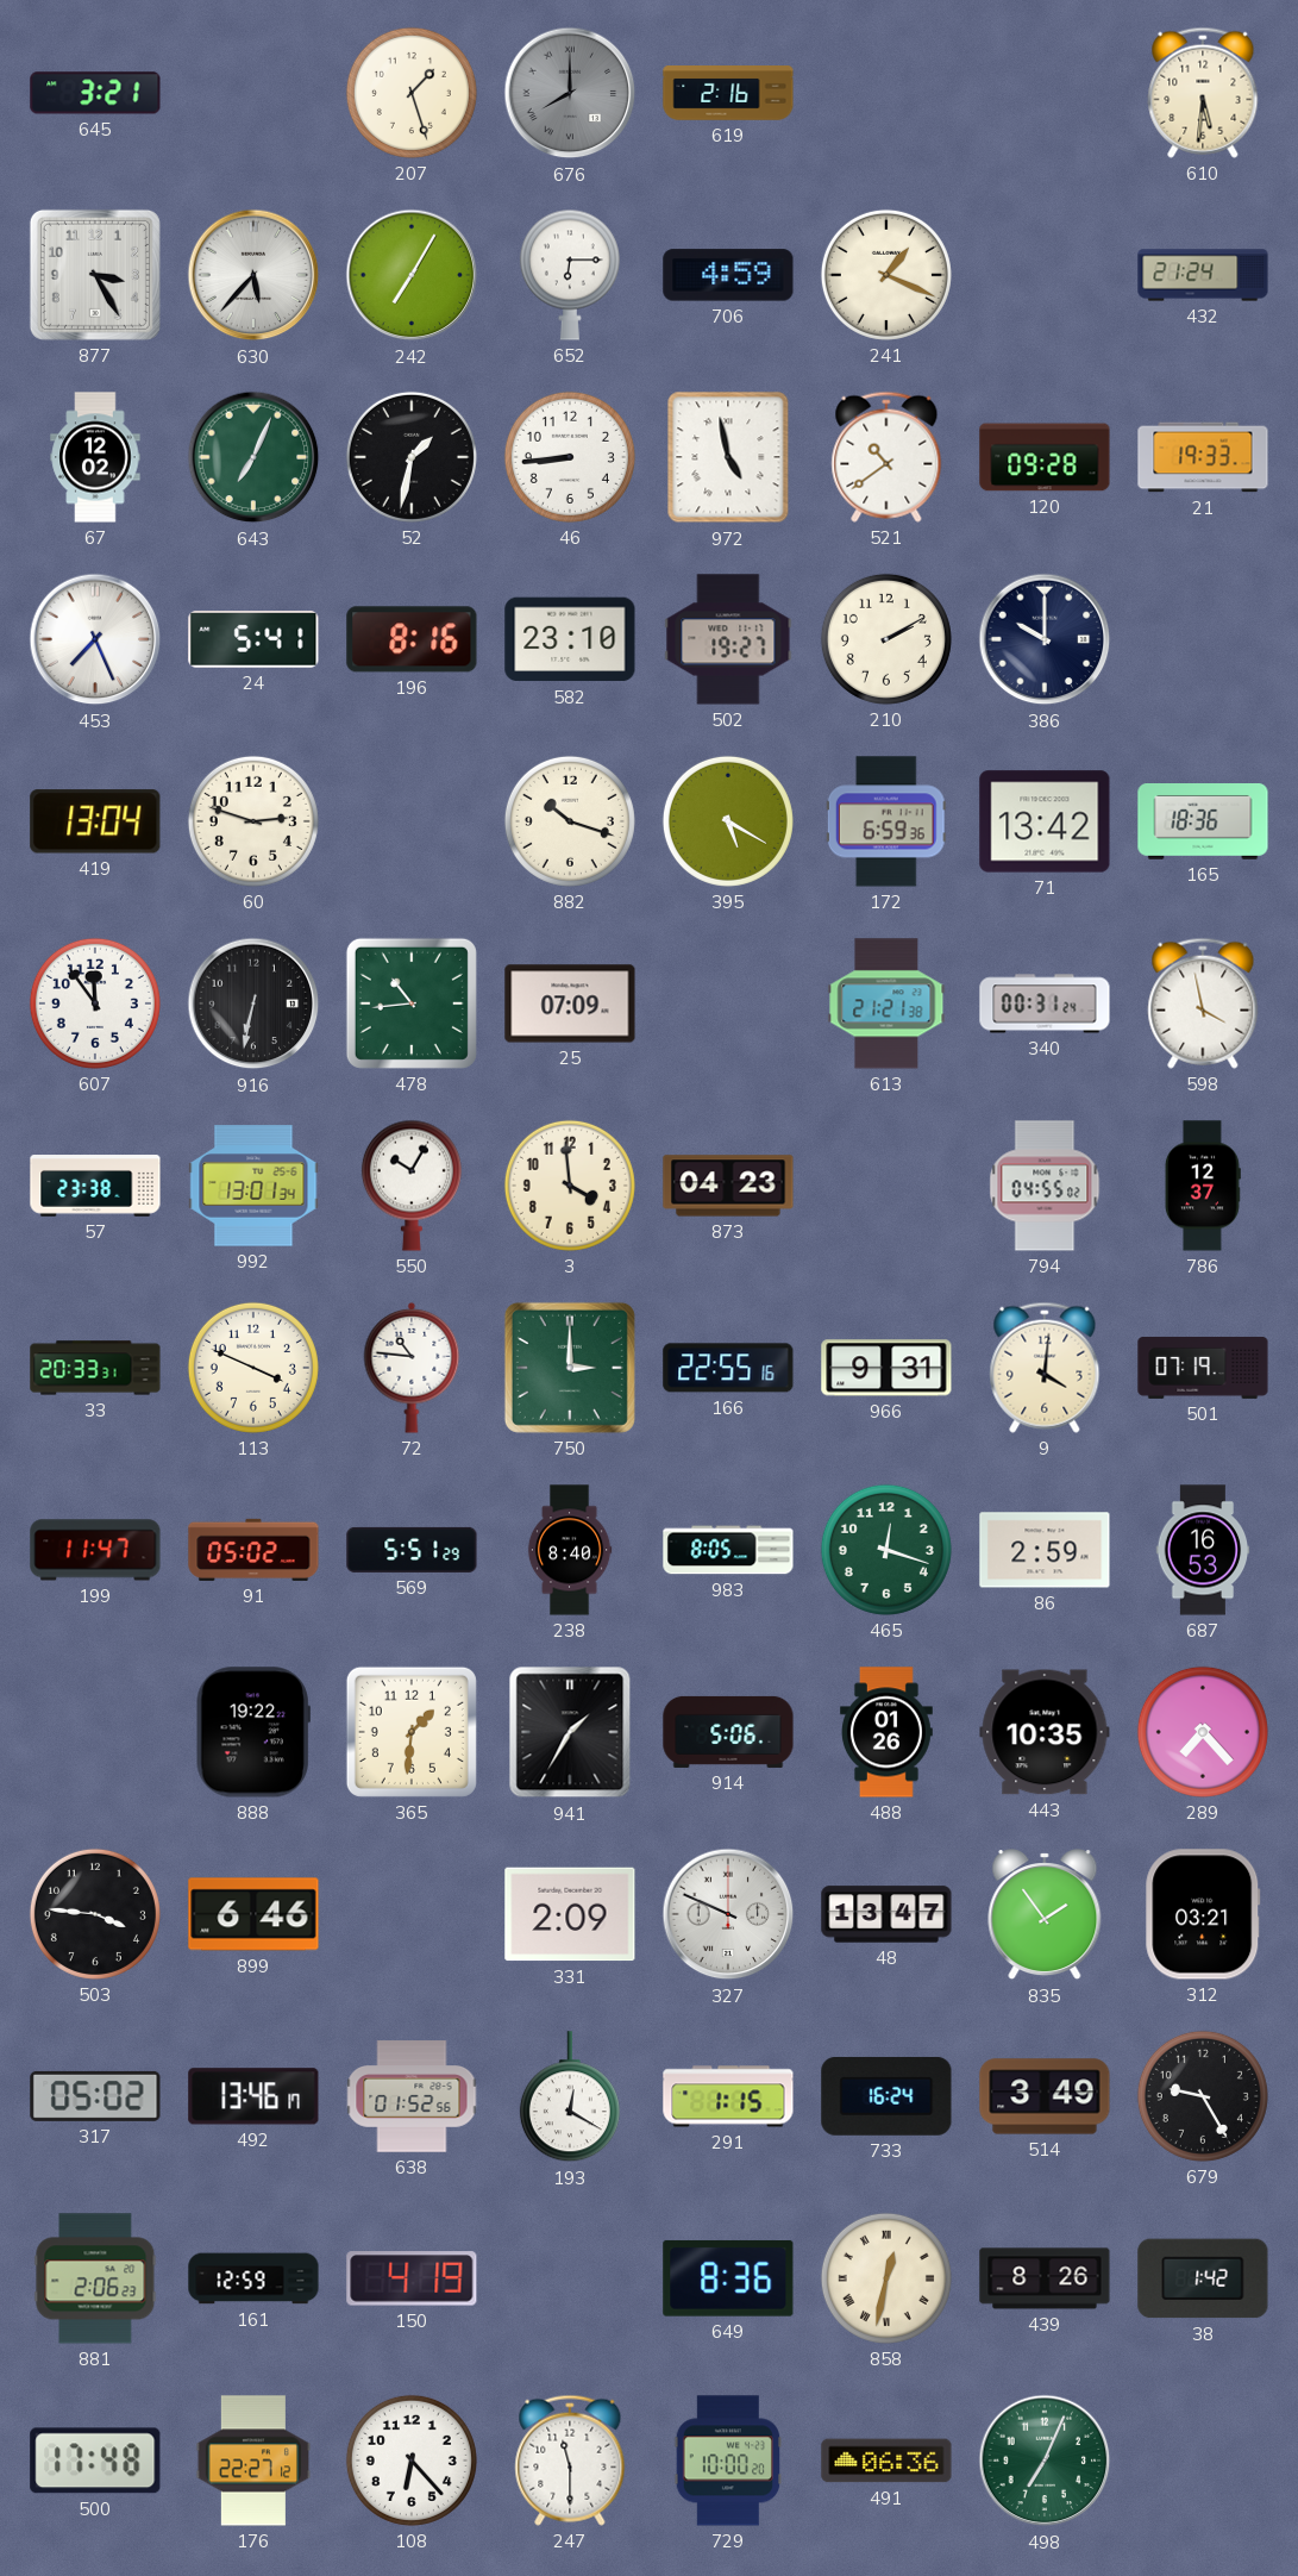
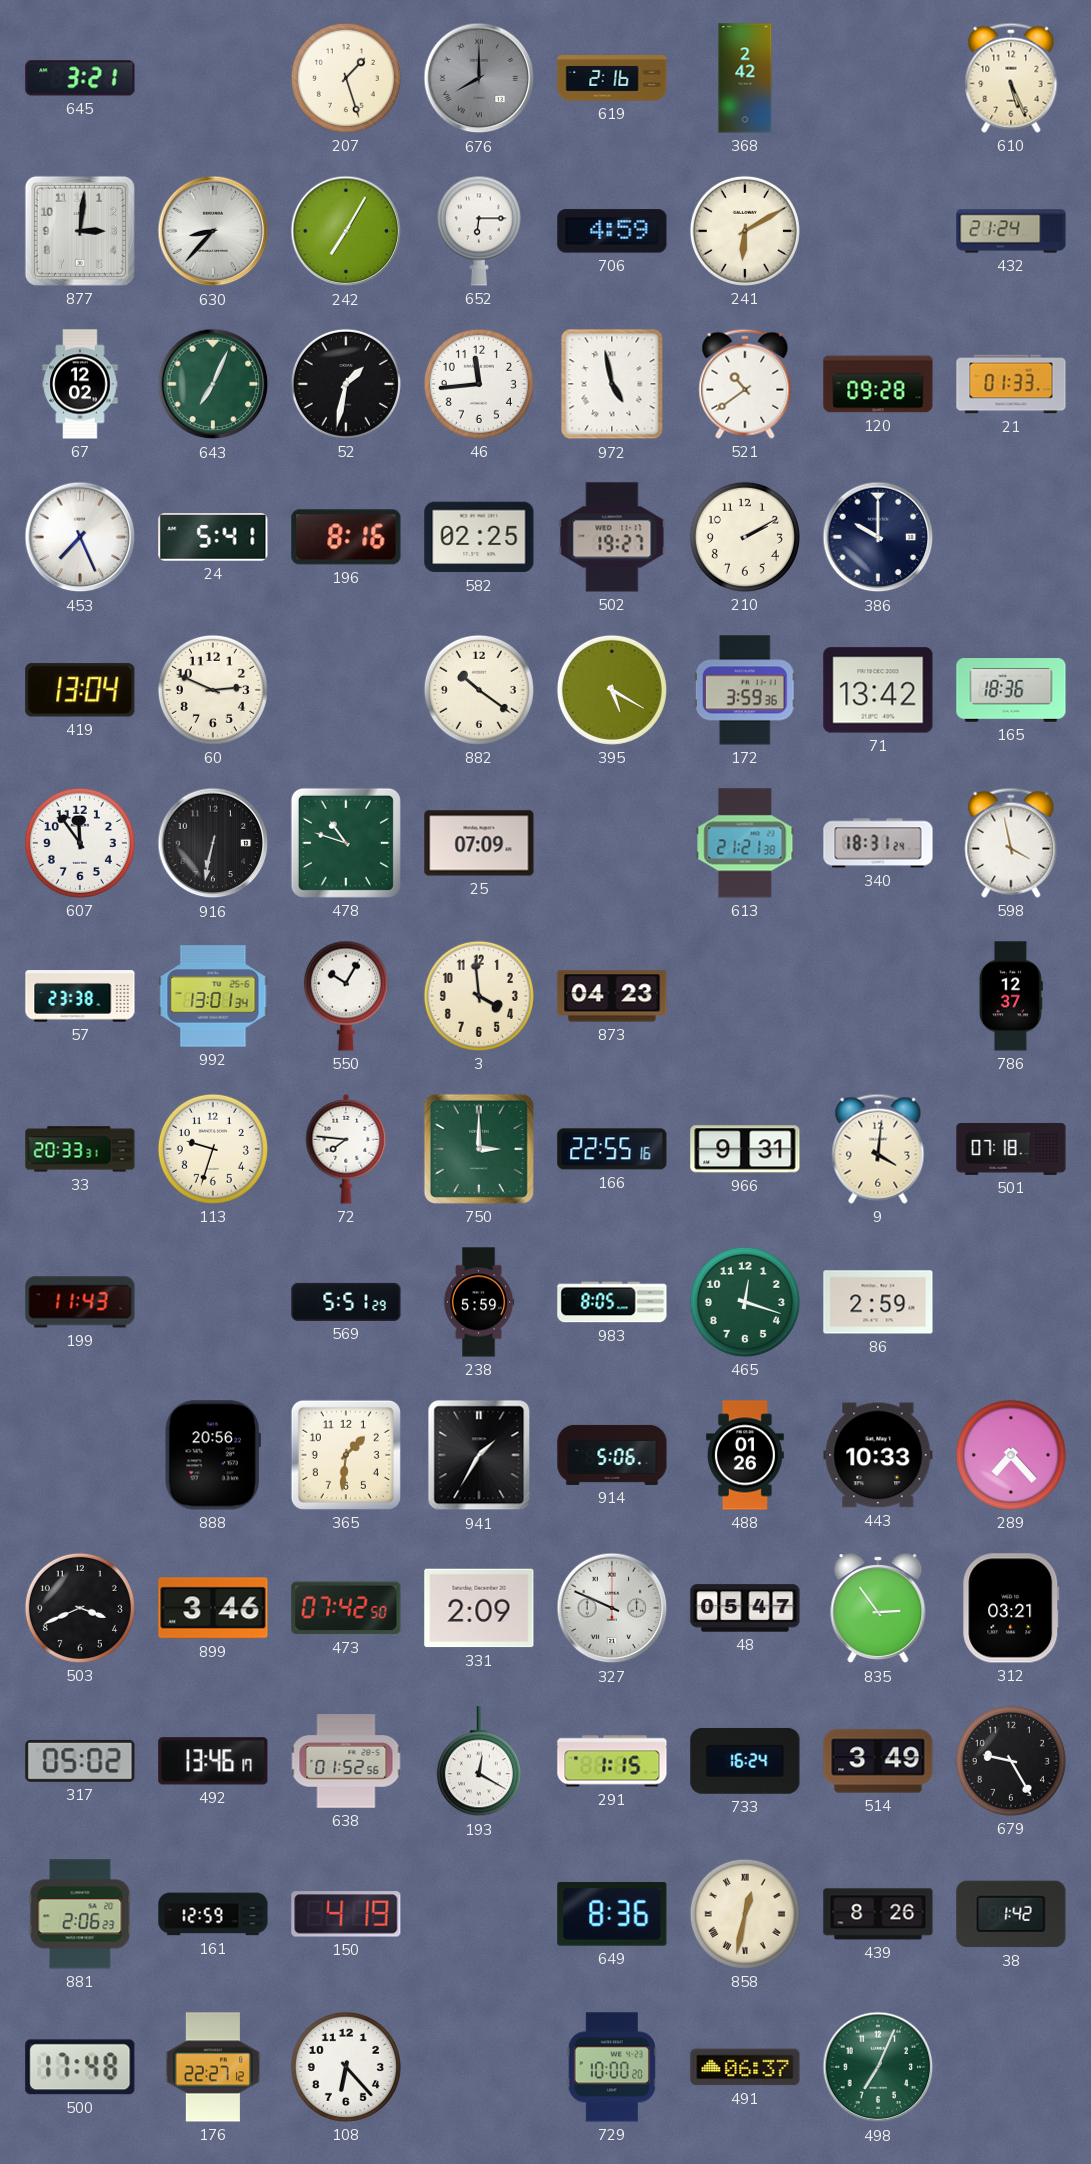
368: none -> 2:42
610: 5:31 -> 5:26
877: 3:25 -> 3:01
630: 5:37 -> 8:37
241: 1:19 -> 6:10
46: 8:44 -> 11:44
21: 19:33 -> 01:33
582: 23:10 -> 02:25
60: 2:48 -> 2:49
882: 10:18 -> 10:21
172: 6:59 -> 3:59
478: 10:44 -> 10:48
340: 00:31 -> 18:31
794: 04:55 -> none
113: 3:49 -> 9:33
72: 10:46 -> 7:46
501: 07:19 -> 07:18
199: 11:47 -> 11:43
91: 05:02 -> none
238: 8:40 -> 5:59
687: 16:53 -> none
888: 19:22 -> 20:56
443: 10:35 -> 10:33
503: 3:46 -> 3:41
899: 6:46 -> 3:46
473: none -> 07:42
48: 13:47 -> 05:47
835: 1:54 -> 2:54
247: 11:30 -> none
491: 06:36 -> 06:37
